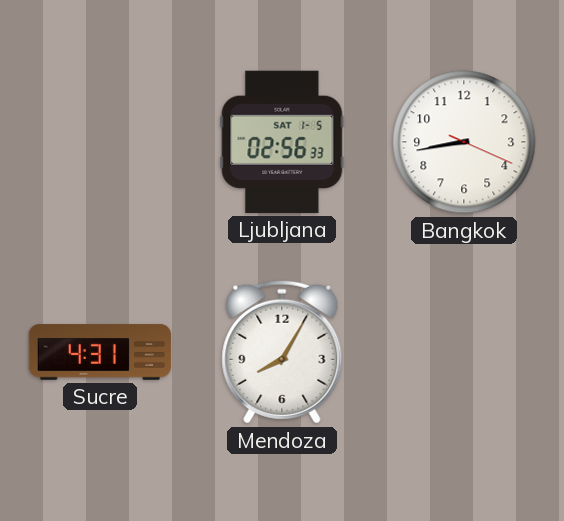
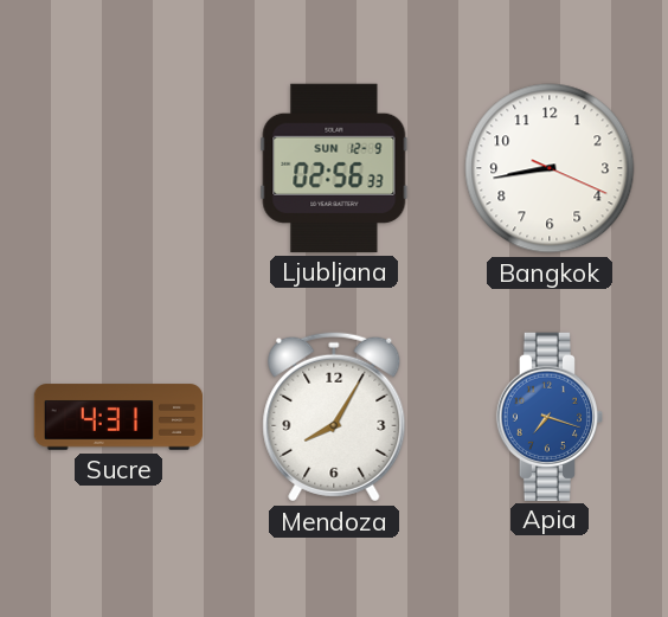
Ljubljana date: SAT 1-5 -> SUN 12-9
Apia: none -> 7:18
